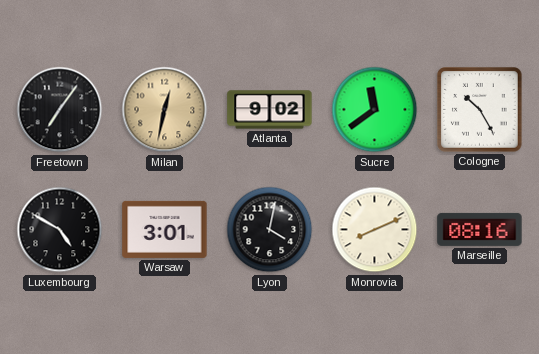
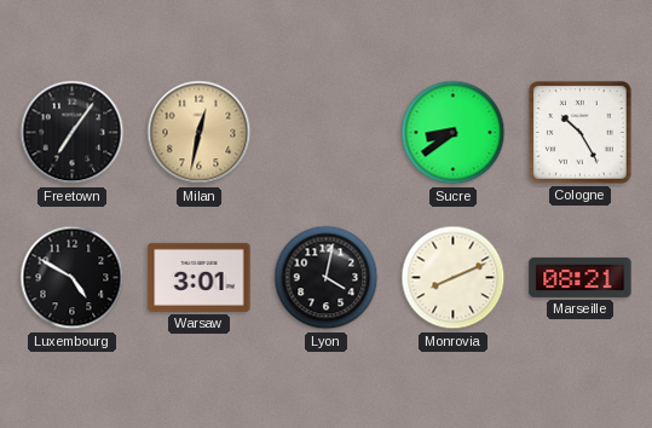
Atlanta: 9:02 -> none
Sucre: 11:39 -> 8:39
Marseille: 08:16 -> 08:21
